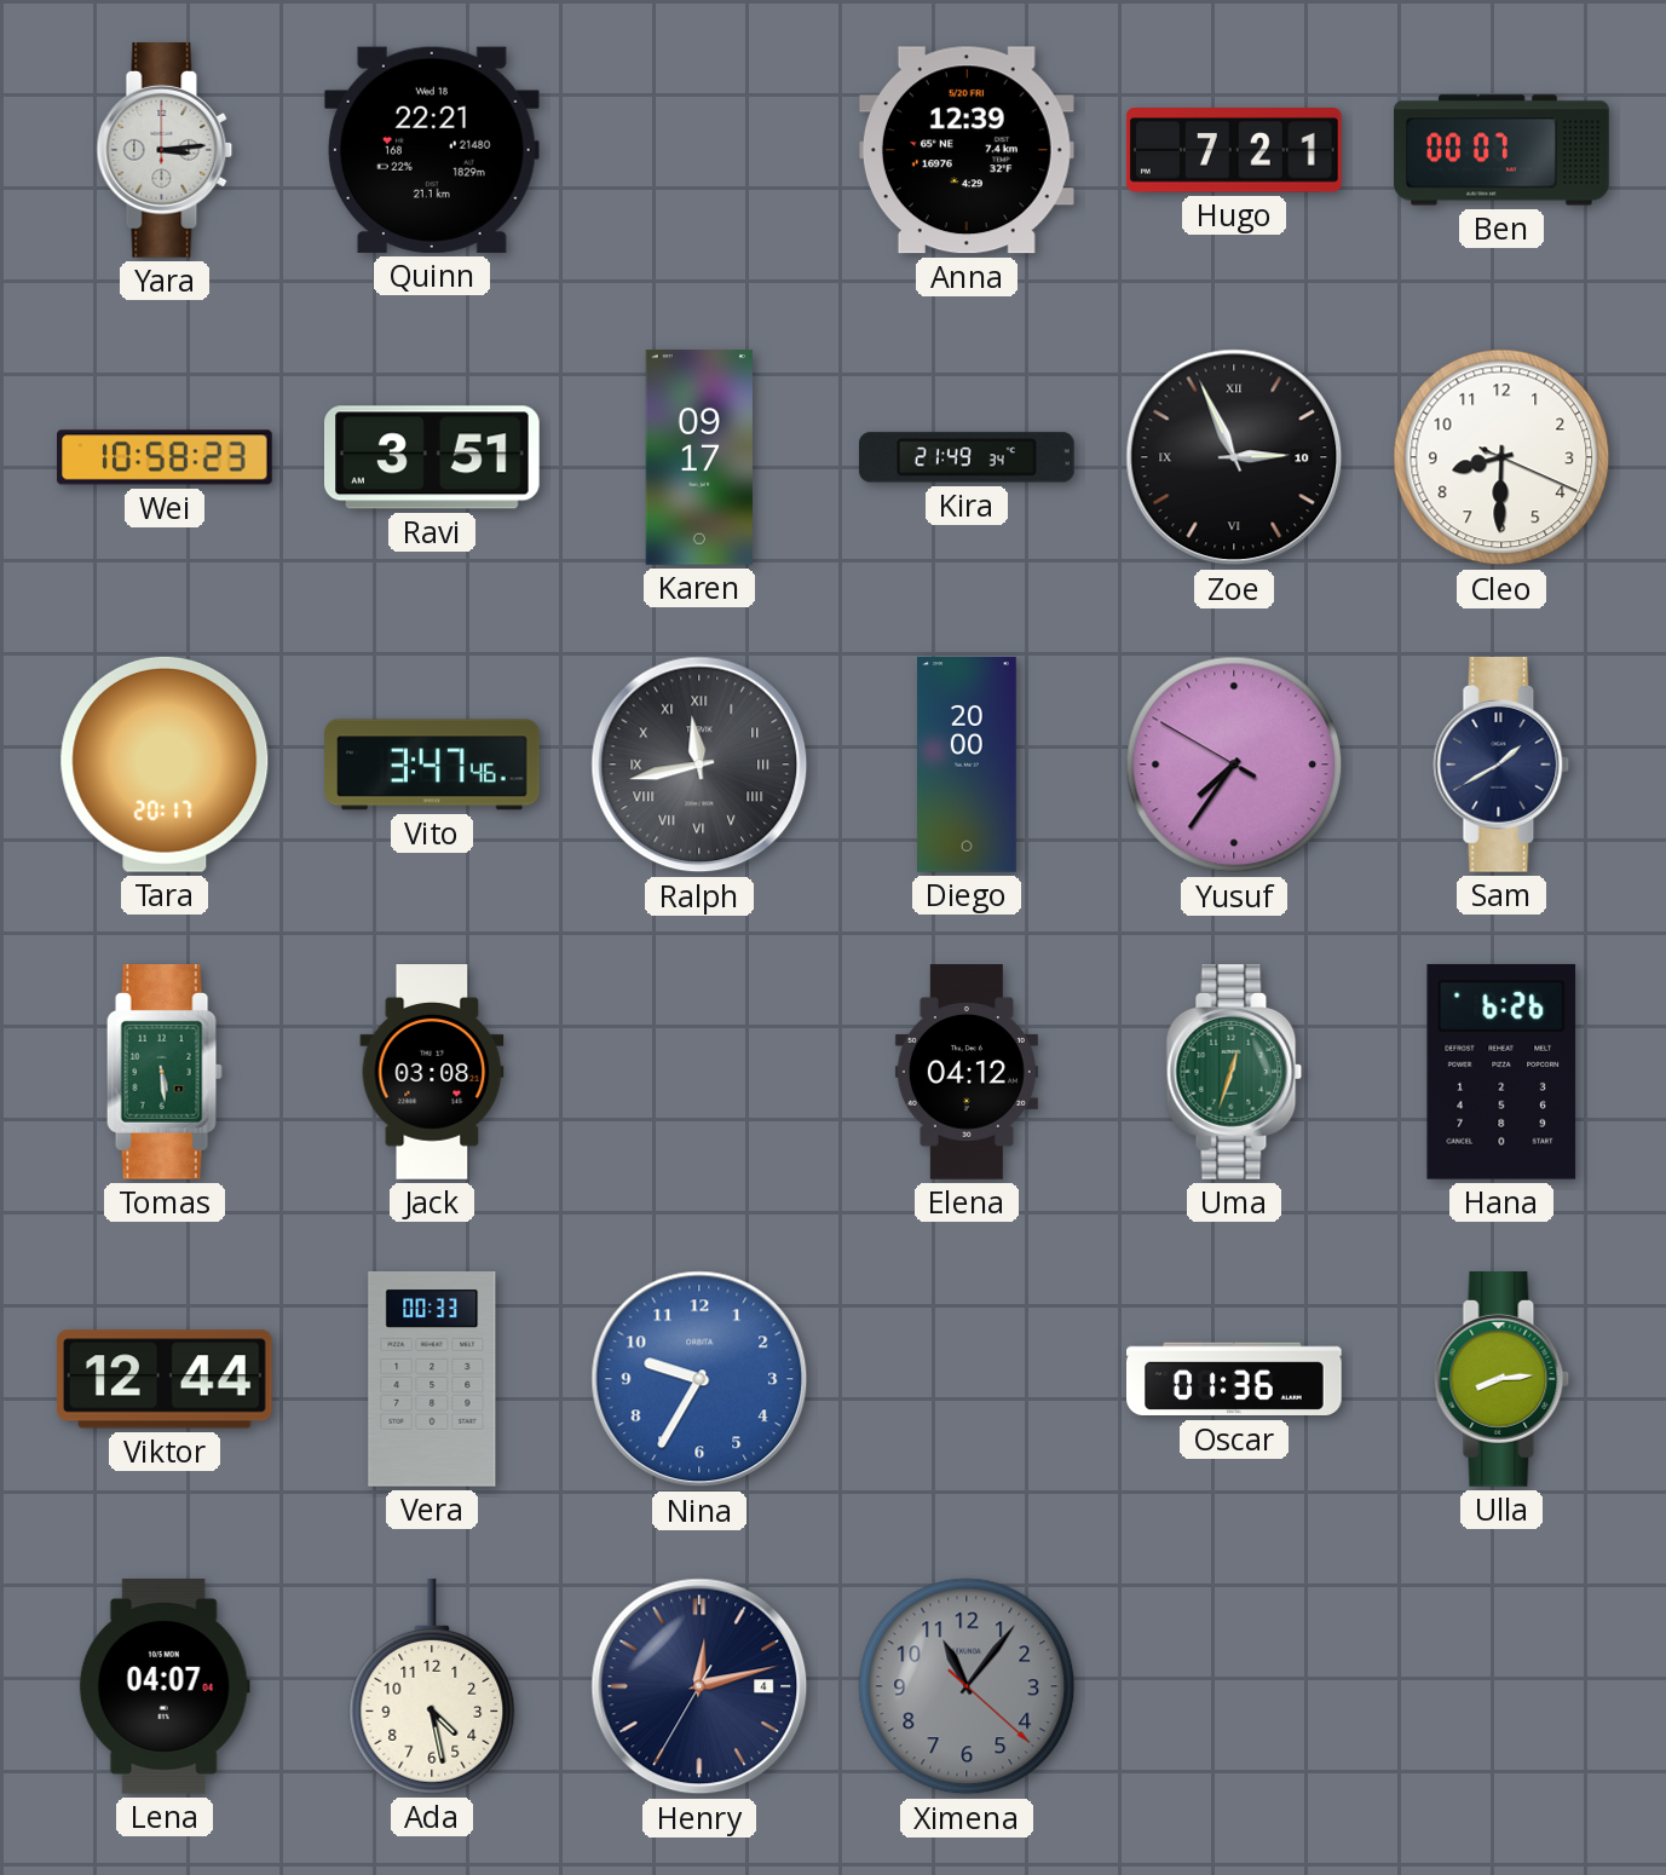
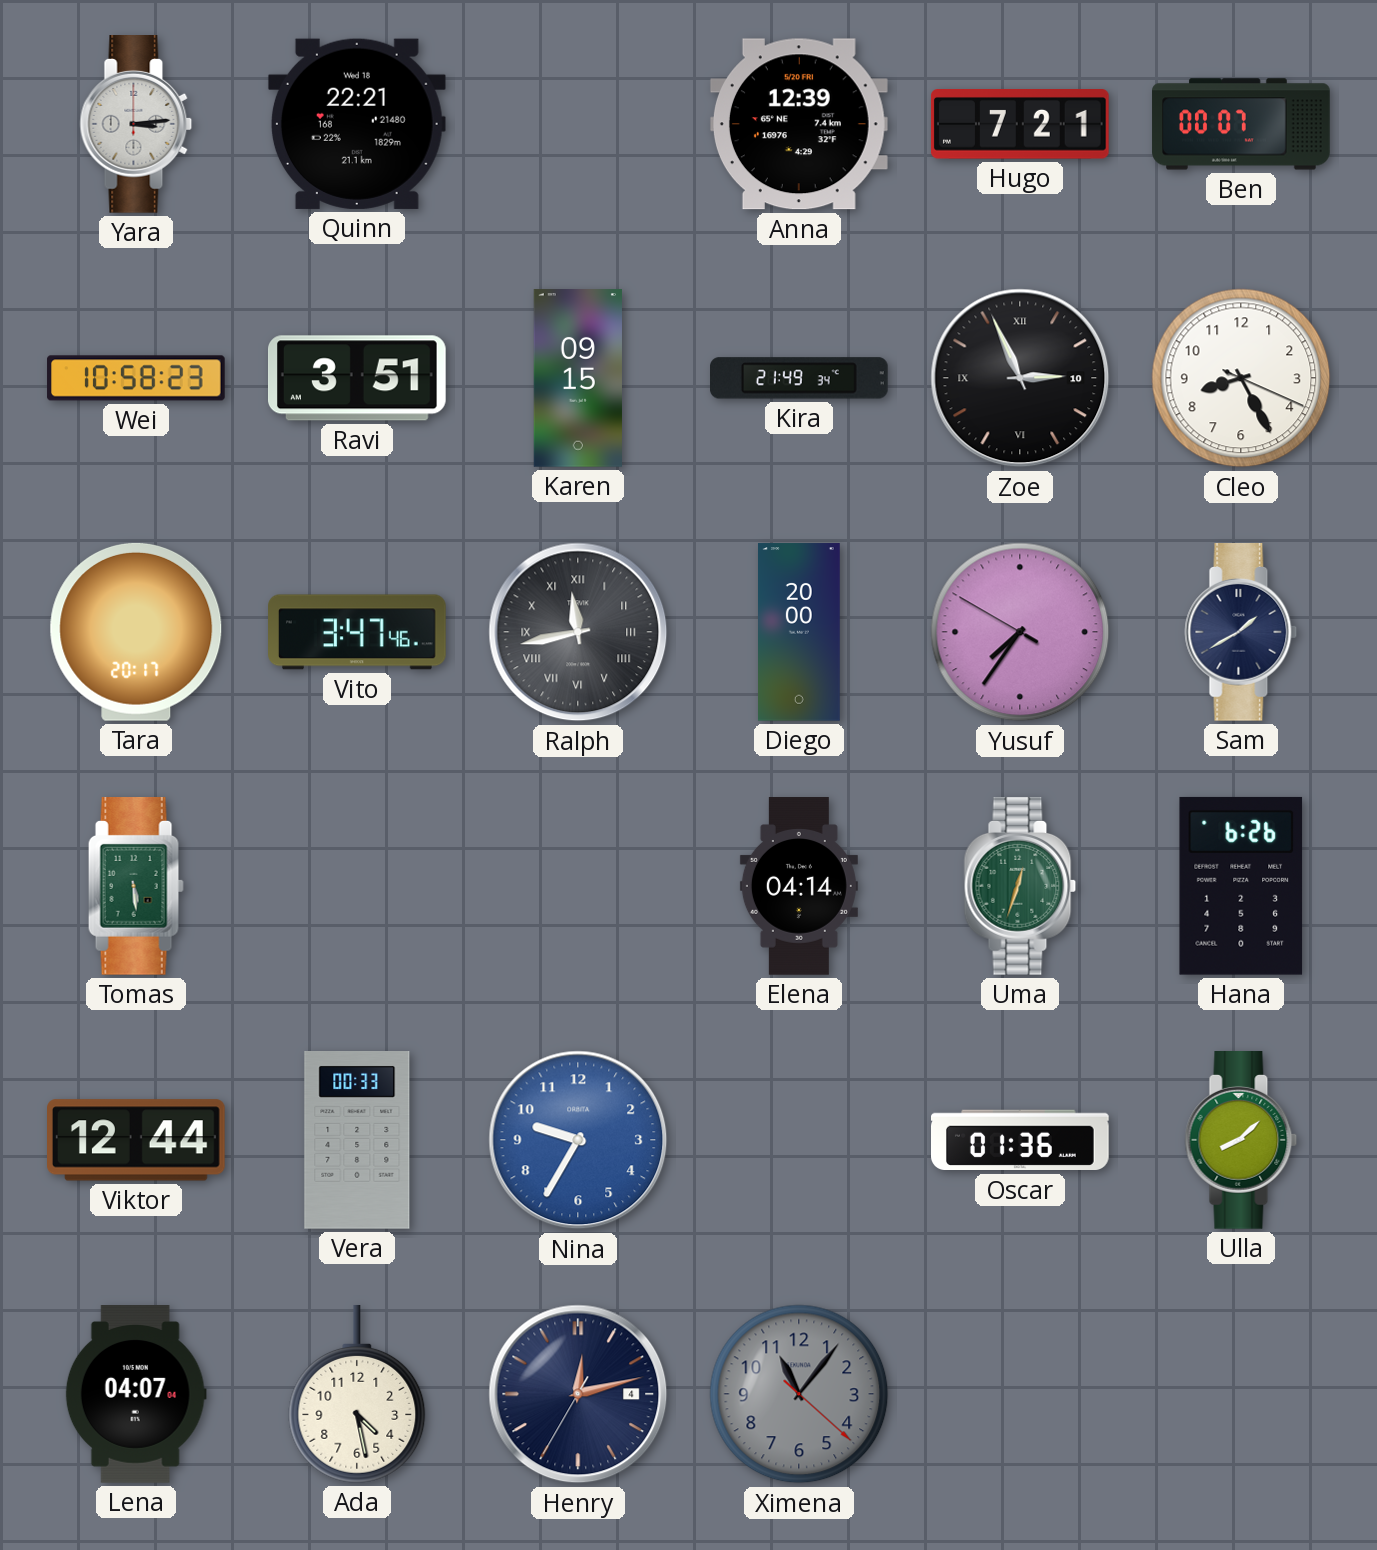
Karen: 09:17 -> 09:15
Cleo: 8:30 -> 8:25
Jack: 03:08 -> none
Elena: 04:12 -> 04:14
Ulla: 8:14 -> 8:08
